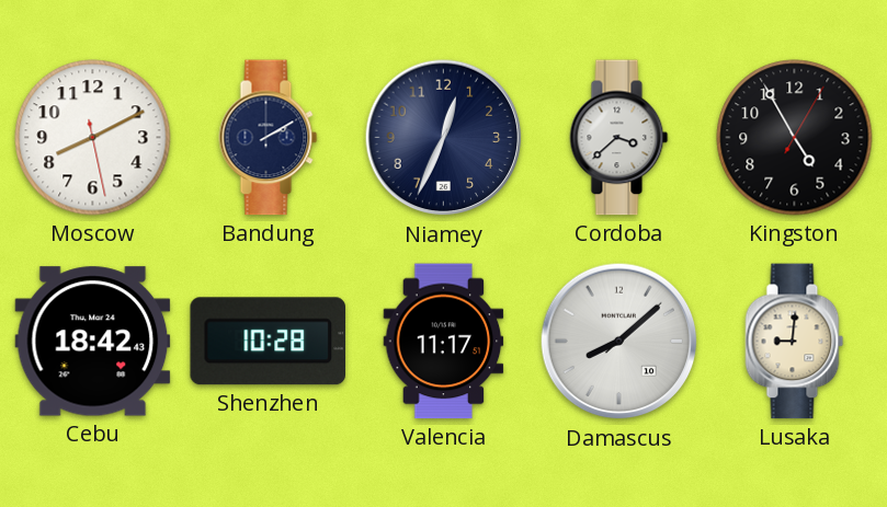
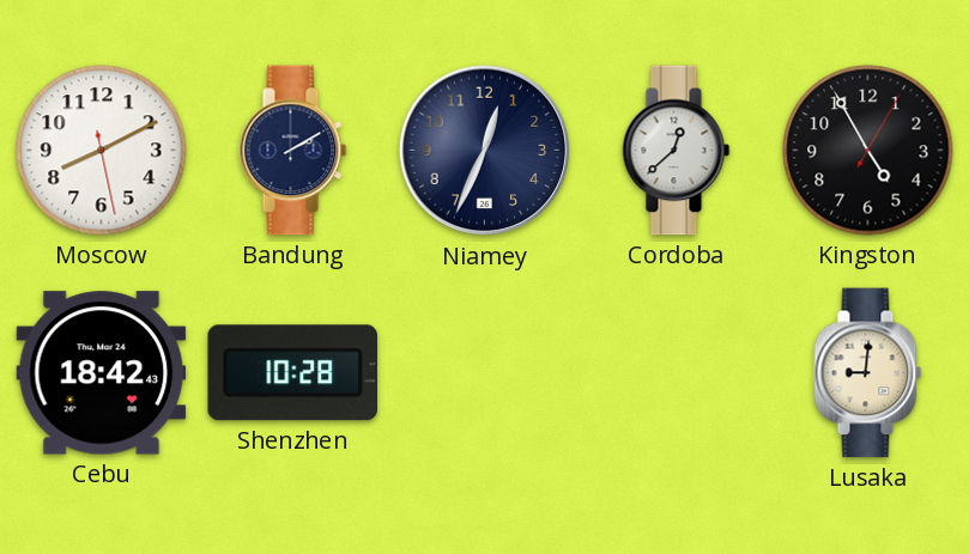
Cordoba: 3:38 -> 12:38
Valencia: 11:17 -> none
Damascus: 8:08 -> none
